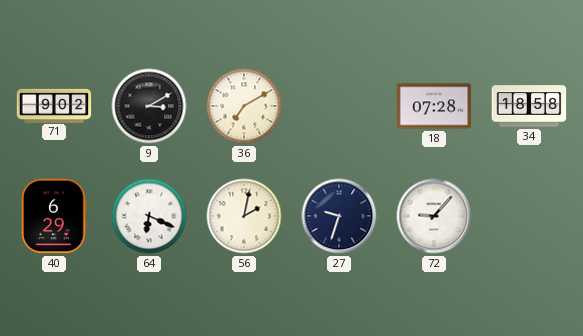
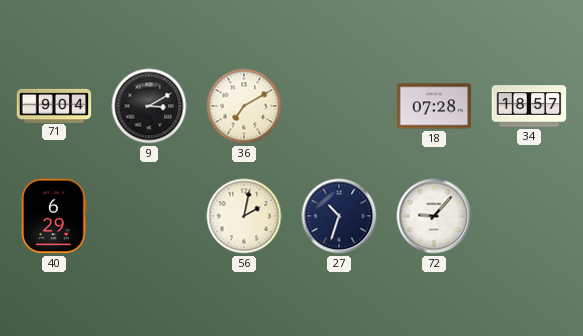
71: 9:02 -> 9:04
34: 18:58 -> 18:57
64: 6:19 -> none
27: 9:33 -> 10:33
